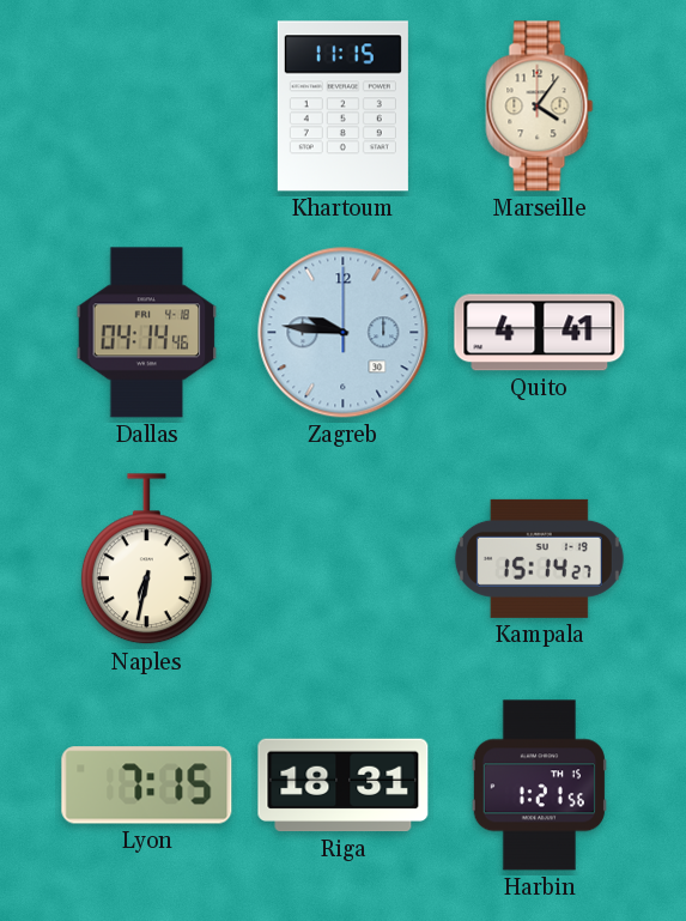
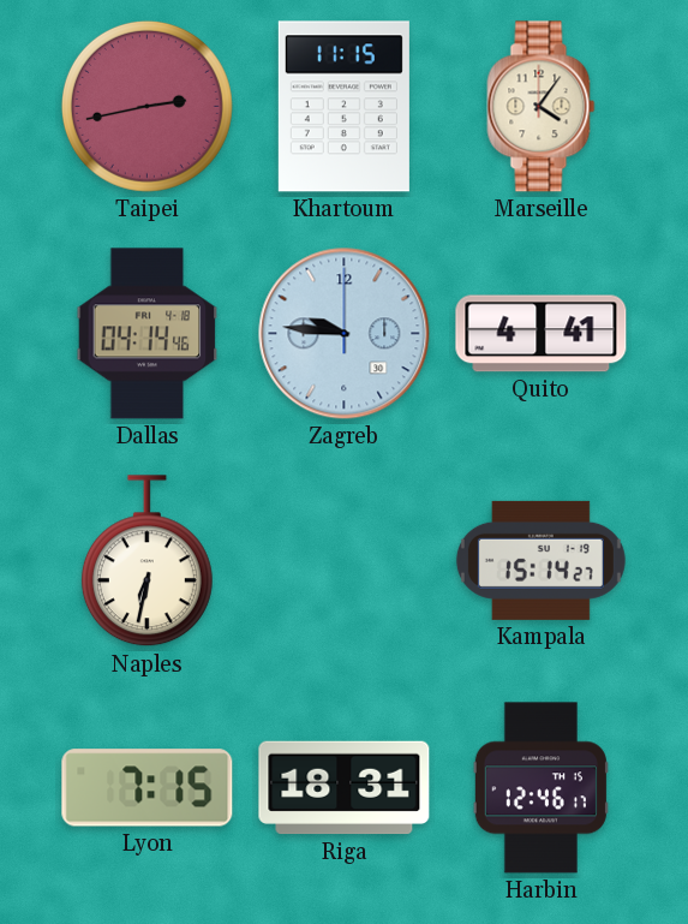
Taipei: none -> 2:43
Harbin: 1:21 -> 12:46
